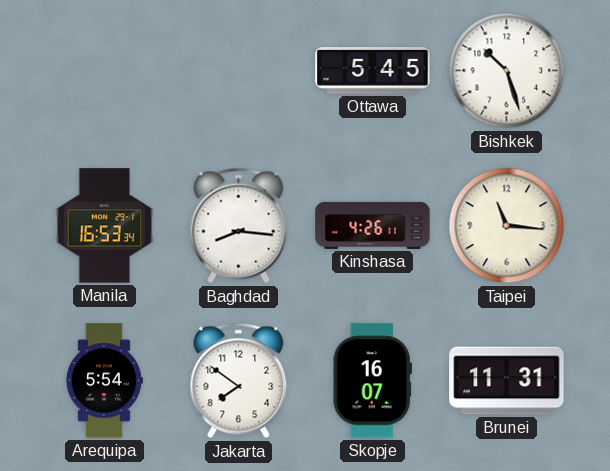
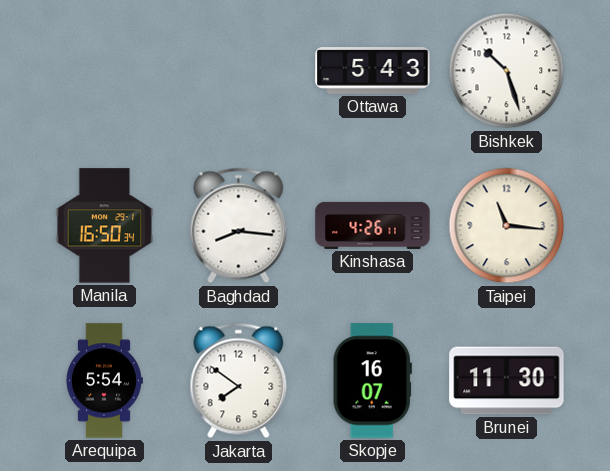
Ottawa: 5:45 -> 5:43
Manila: 16:53 -> 16:50
Brunei: 11:31 -> 11:30
